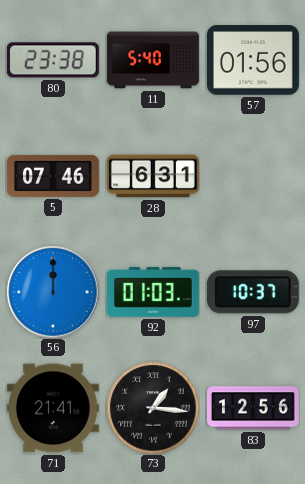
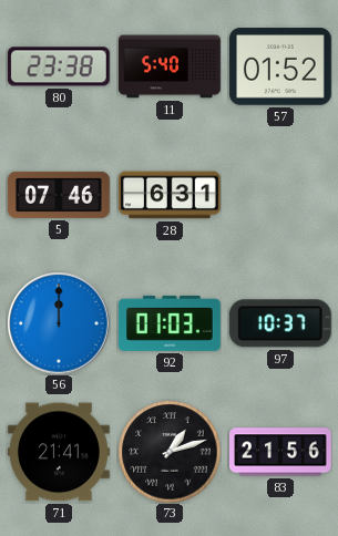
57: 01:56 -> 01:52
73: 1:16 -> 1:12
83: 12:56 -> 21:56
